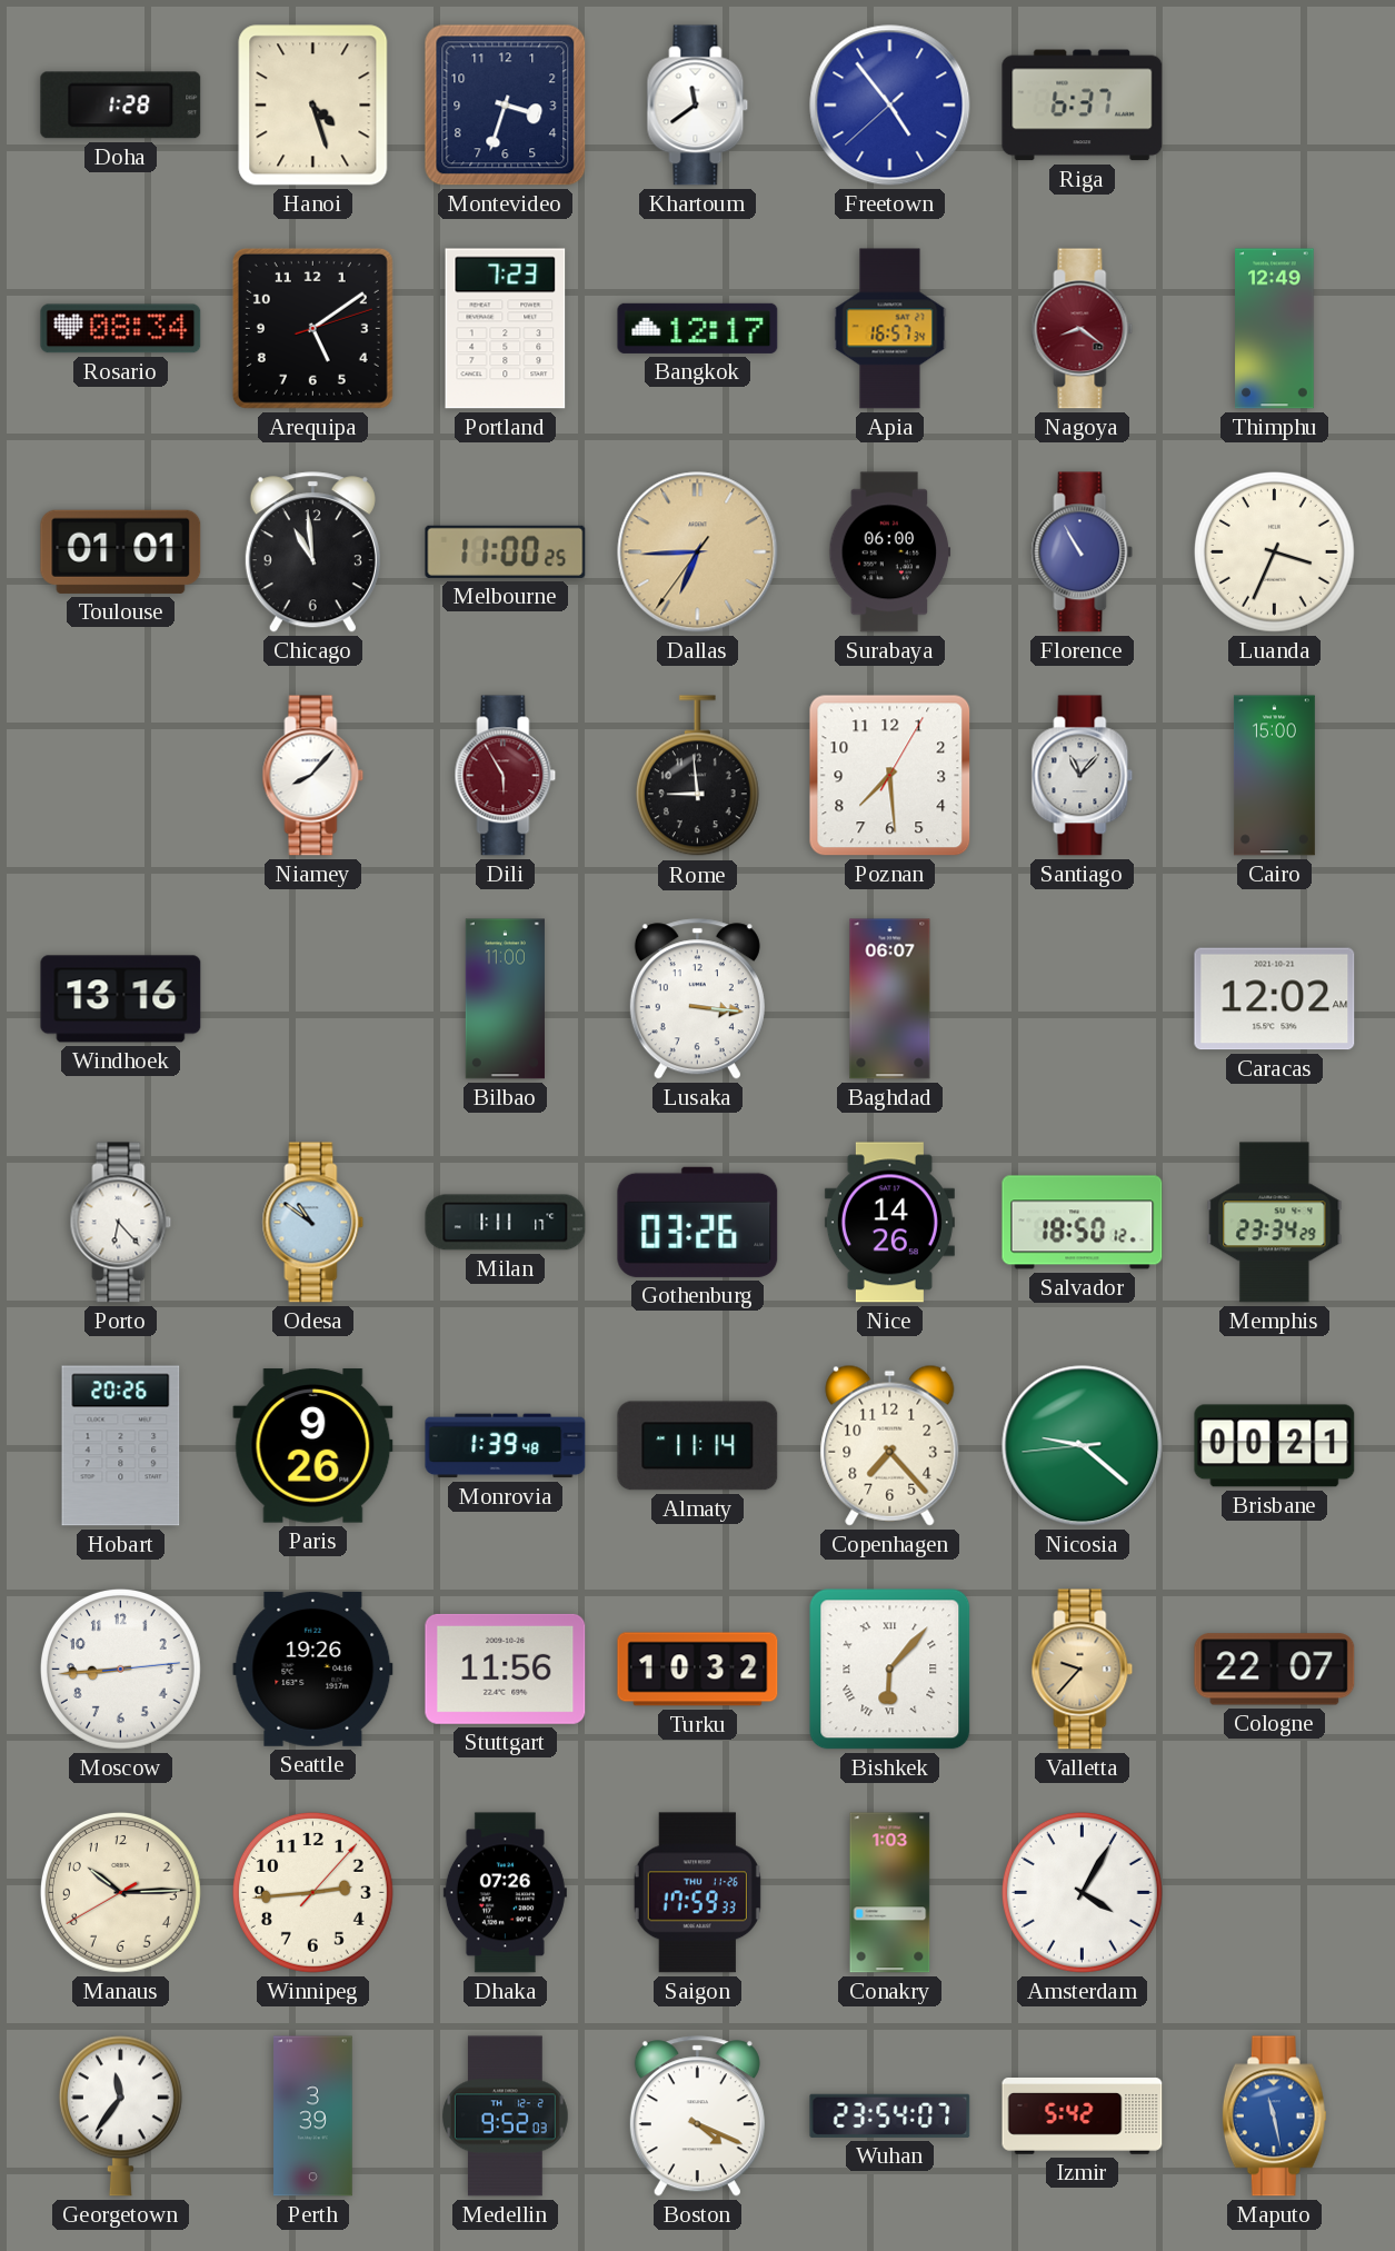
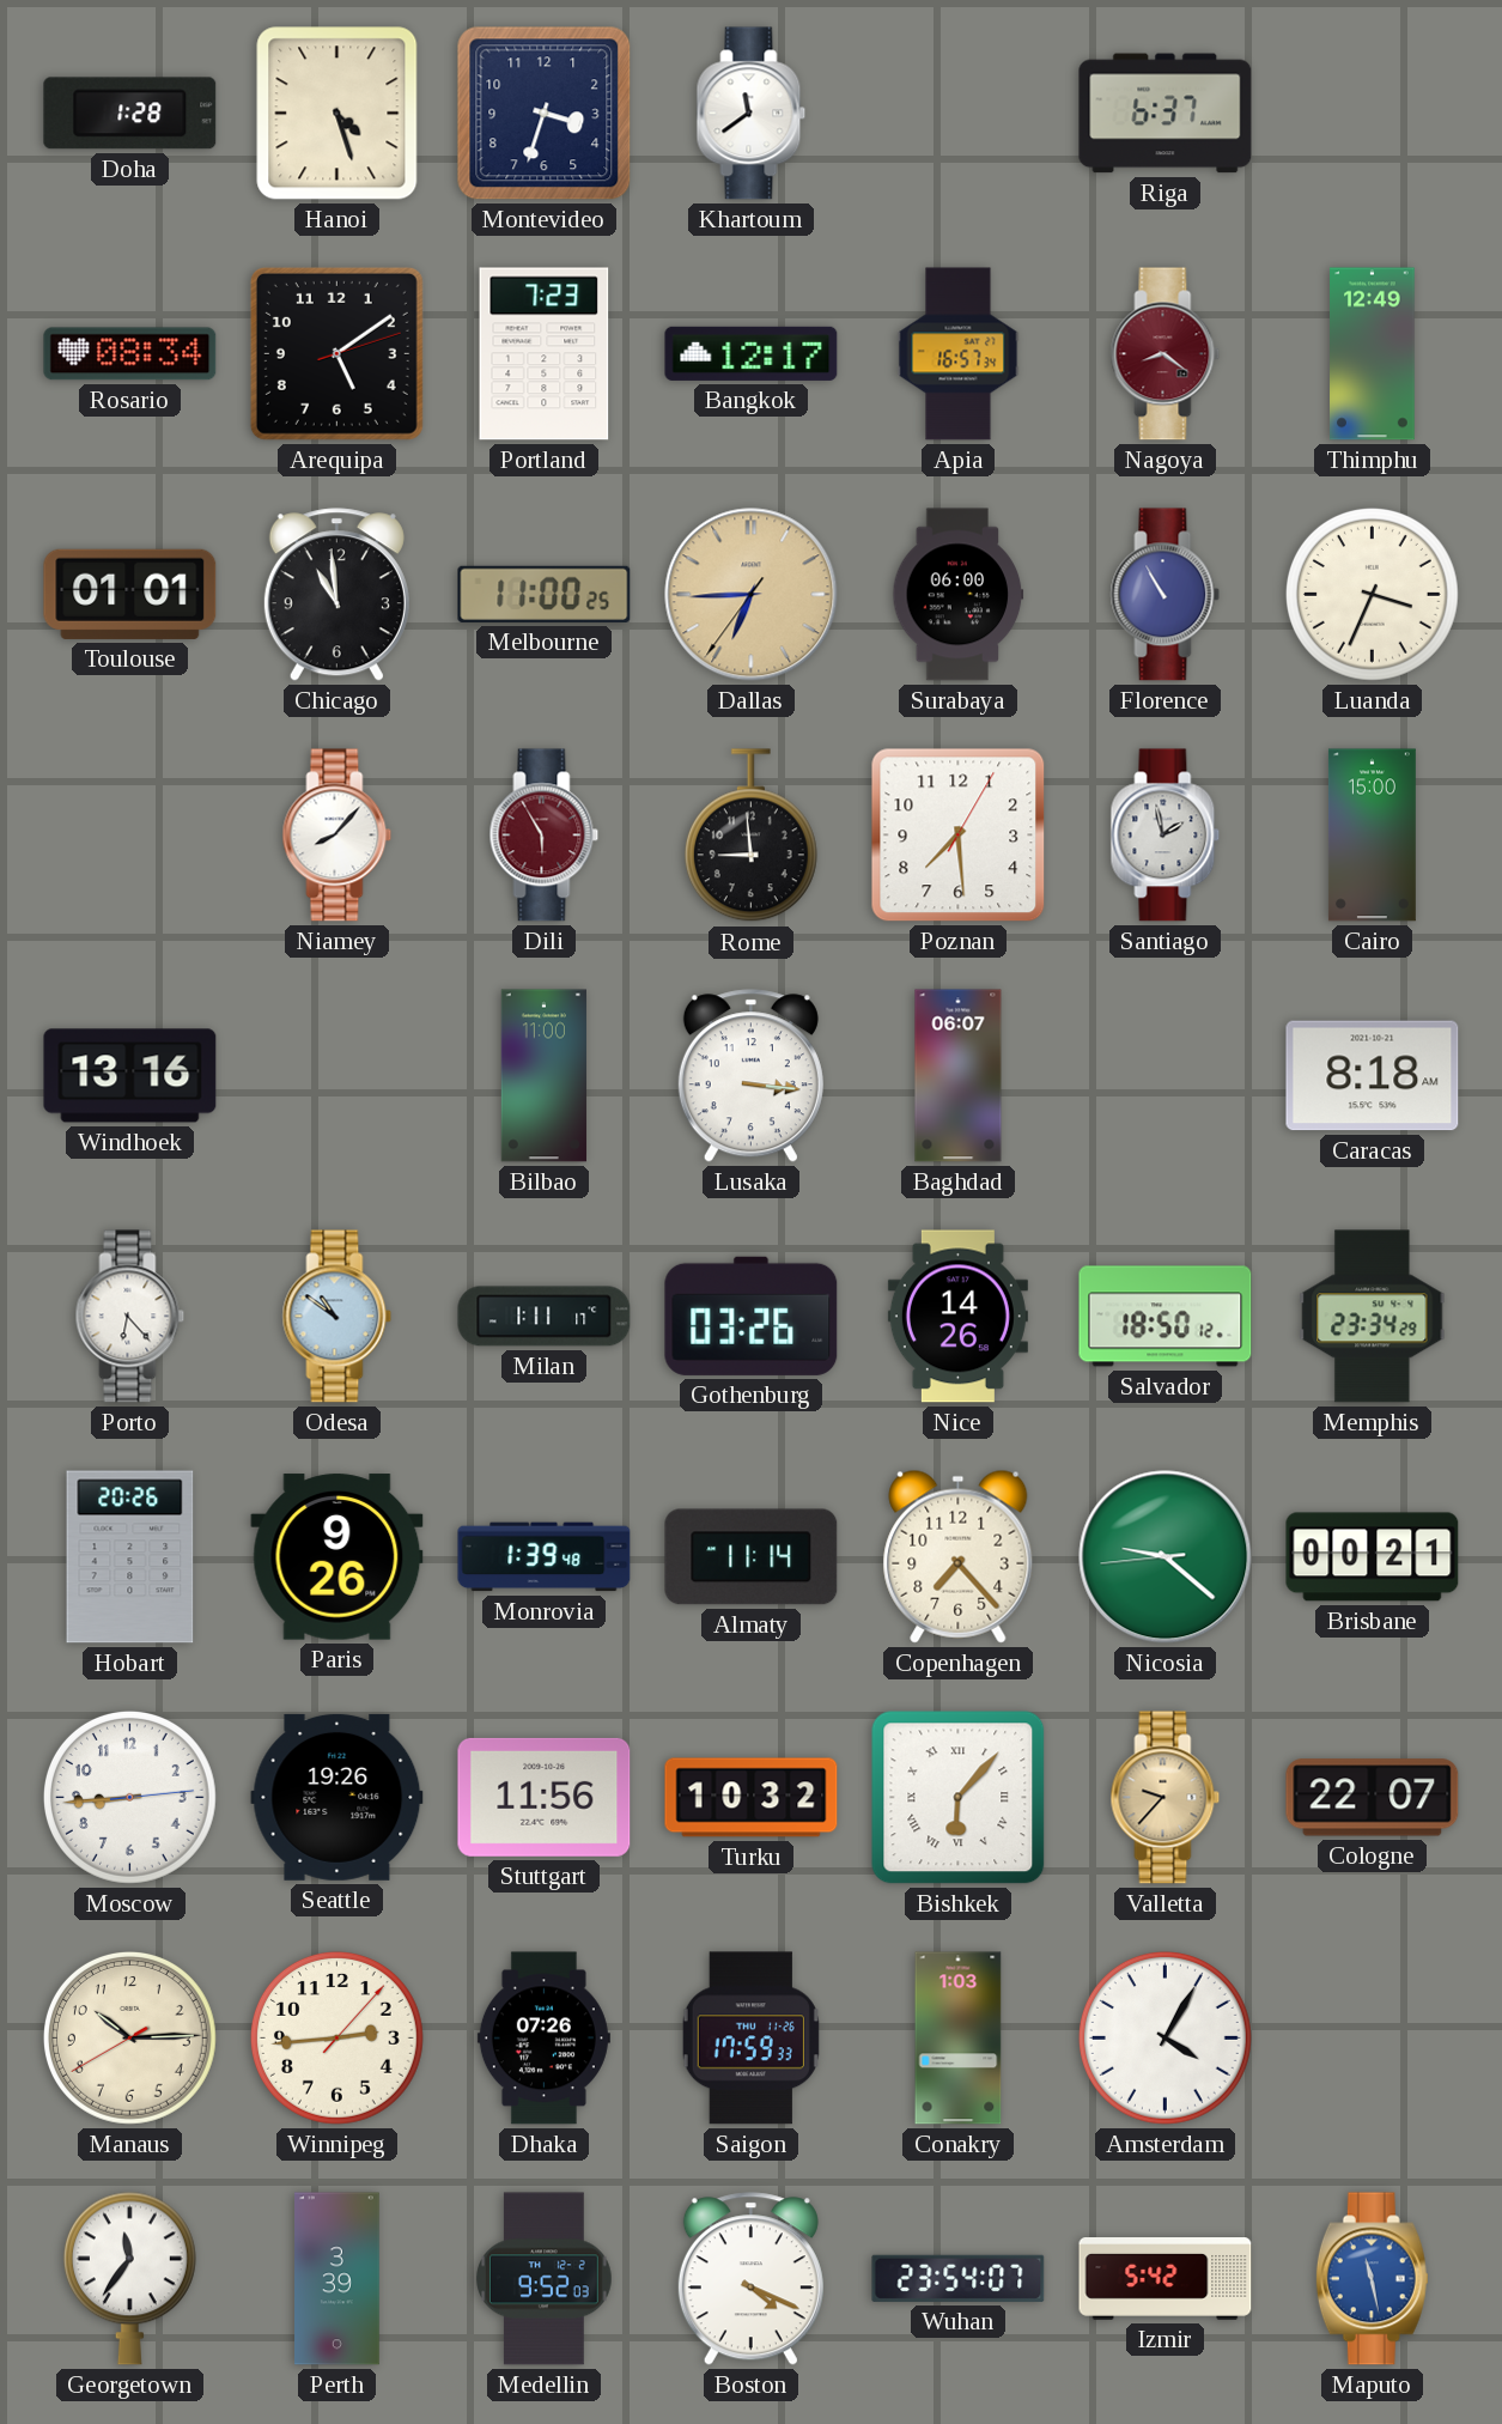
Freetown: 4:53 -> none
Santiago: 11:07 -> 1:58
Caracas: 12:02 -> 8:18
